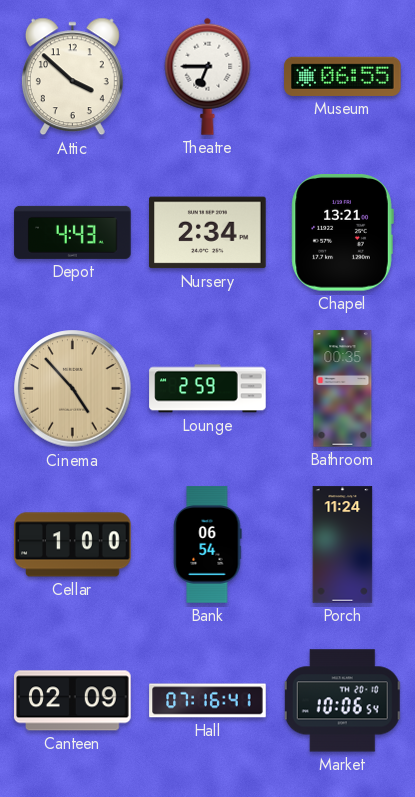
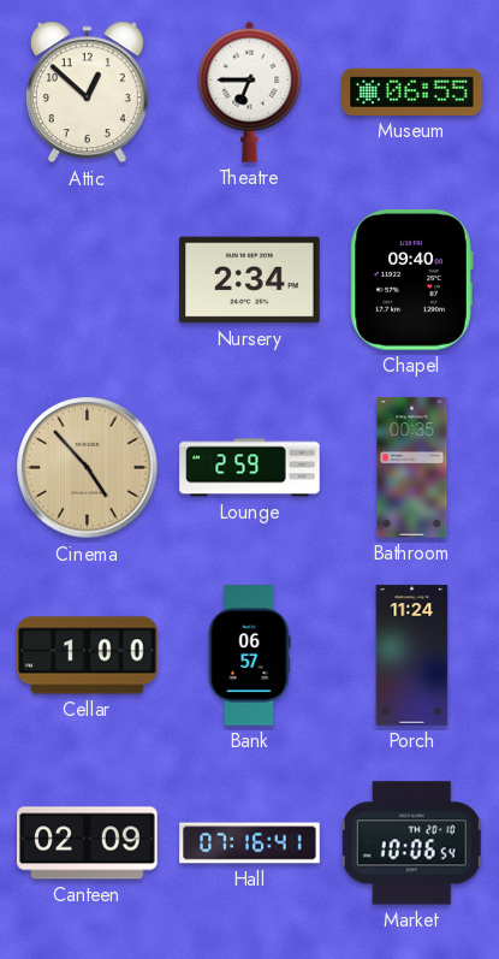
Attic: 3:52 -> 12:52
Depot: 4:43 -> none
Chapel: 13:21 -> 09:40
Bank: 06:54 -> 06:57
